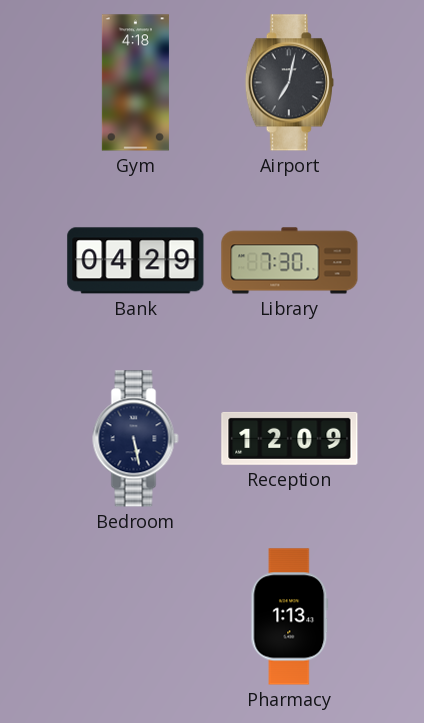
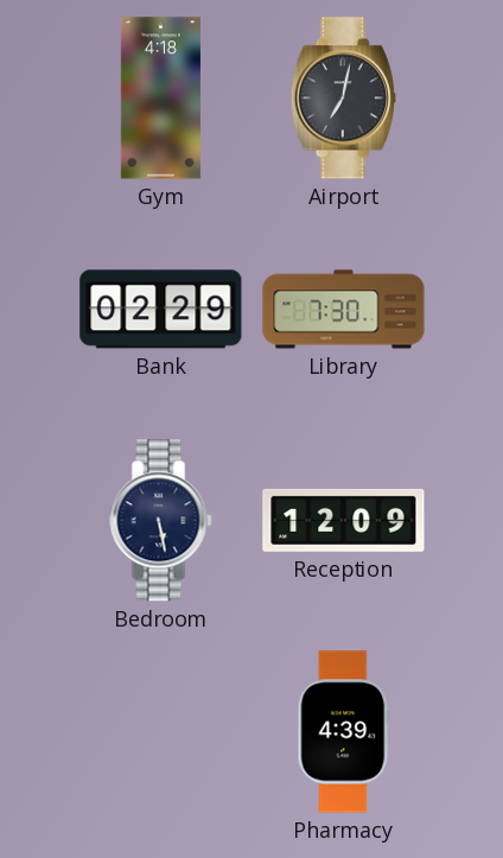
Bank: 04:29 -> 02:29
Pharmacy: 1:13 -> 4:39
